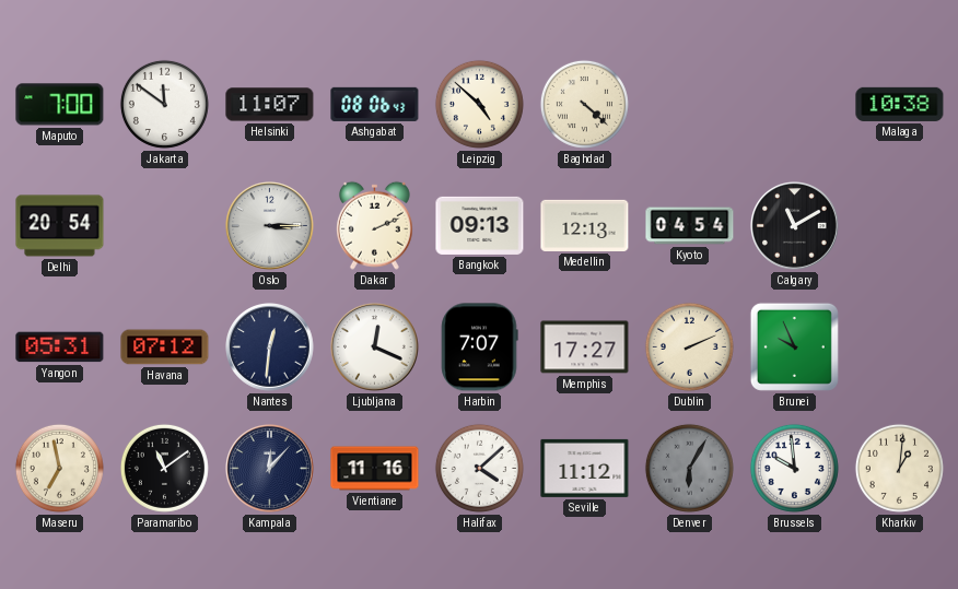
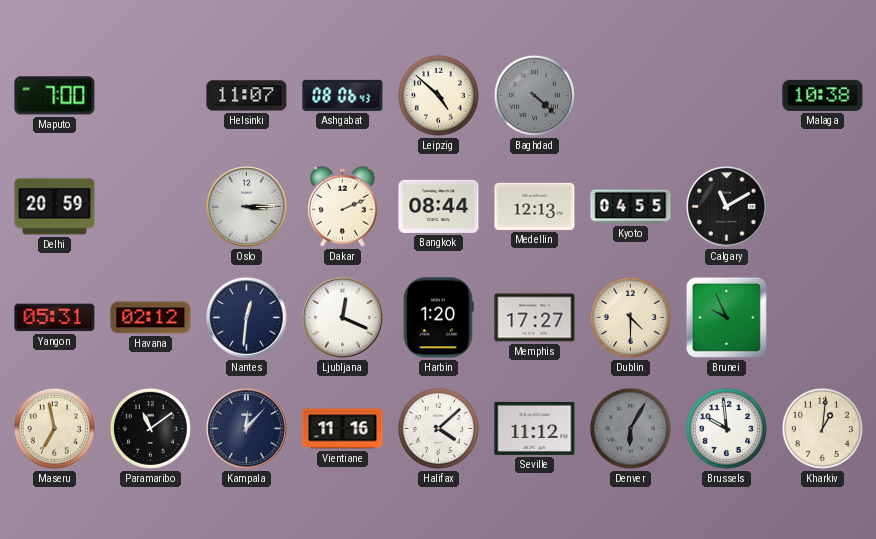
Jakarta: 11:51 -> none
Baghdad dial: cream -> grey
Delhi: 20:54 -> 20:59
Bangkok: 09:13 -> 08:44
Kyoto: 04:54 -> 04:55
Havana: 07:12 -> 02:12
Harbin: 7:07 -> 1:20
Dublin: 2:11 -> 4:30
